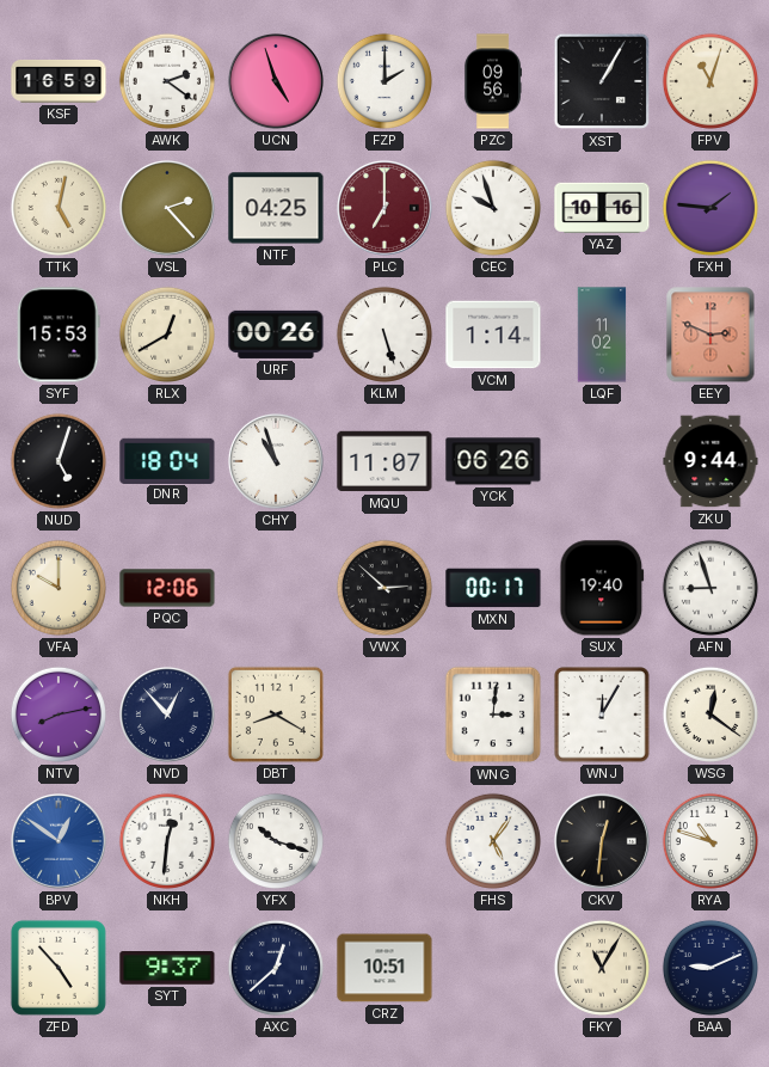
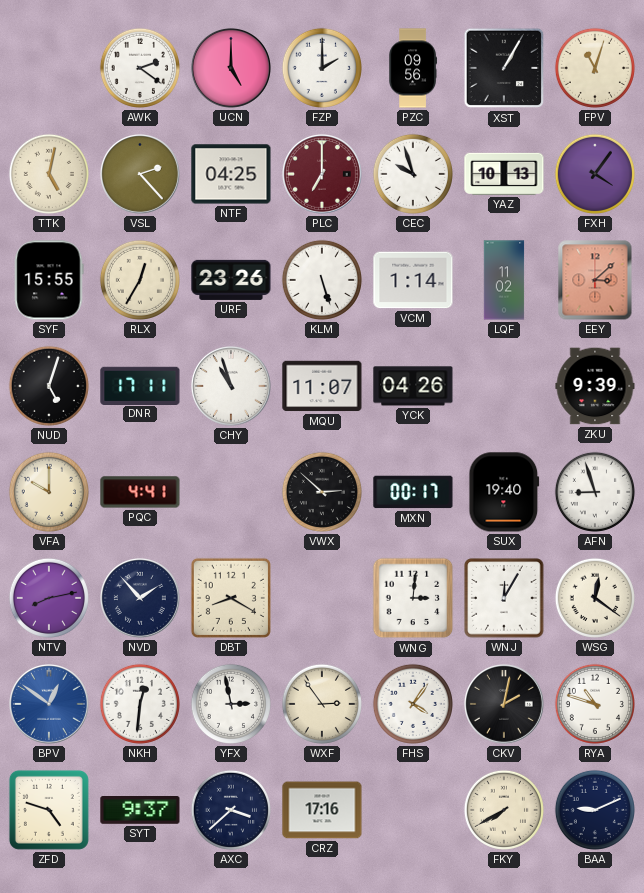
KSF: 16:59 -> none
UCN: 4:57 -> 5:00
YAZ: 10:16 -> 10:13
FXH: 1:46 -> 4:06
SYF: 15:53 -> 15:55
RLX: 12:40 -> 12:35
URF: 00:26 -> 23:26
EEY: 2:49 -> 3:08
DNR: 18:04 -> 17:11
YCK: 06:26 -> 04:26
ZKU: 9:44 -> 9:39
PQC: 12:06 -> 4:41
NVD: 12:53 -> 1:53
YFX: 10:18 -> 2:58
WXF: none -> 2:54
FHS: 5:06 -> 4:06
CKV: 12:31 -> 2:02
ZFD: 4:53 -> 4:48
AXC: 12:38 -> 3:38
CRZ: 10:51 -> 17:16
FKY: 11:05 -> 7:40
